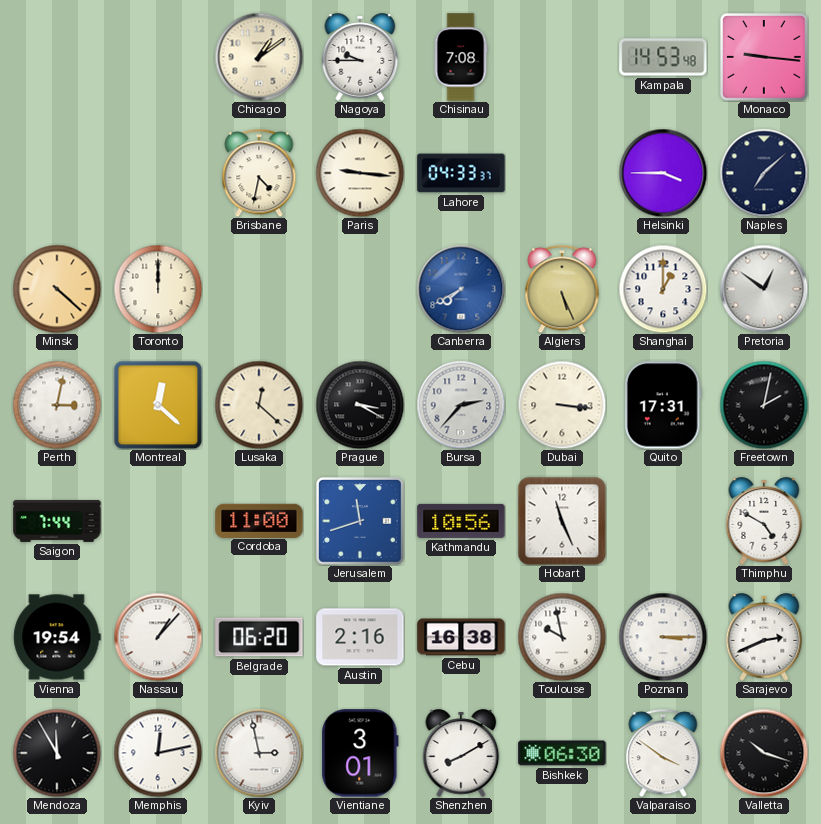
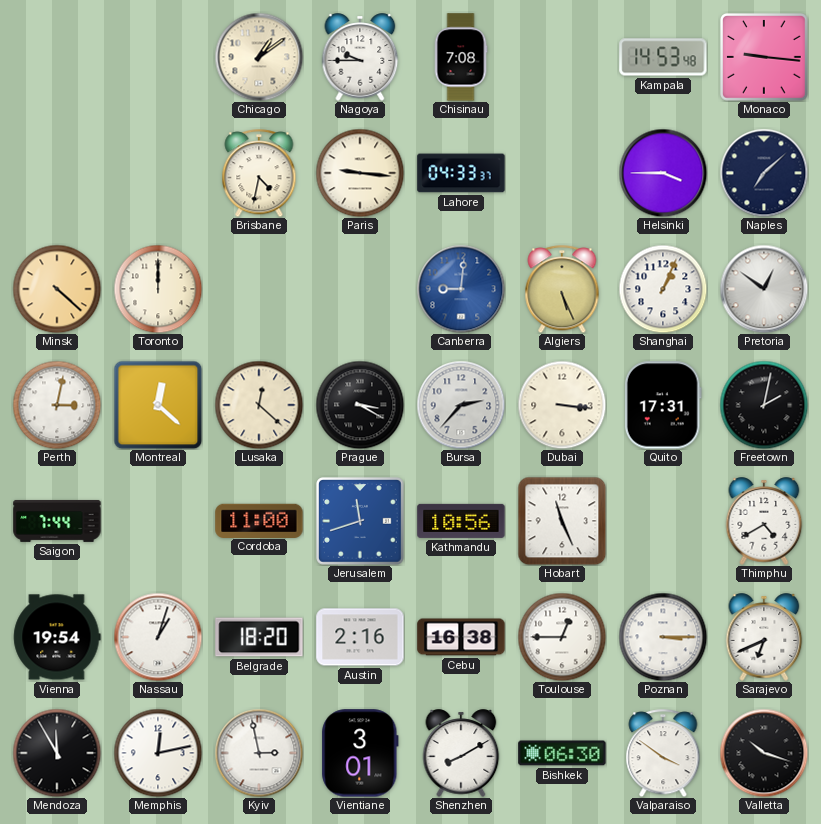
Canberra: 7:40 -> 9:01
Shanghai: 1:00 -> 1:04
Thimphu: 4:50 -> 4:40
Nassau: 1:07 -> 1:03
Belgrade: 06:20 -> 18:20
Toulouse: 9:58 -> 12:45
Sarajevo: 2:41 -> 6:41
